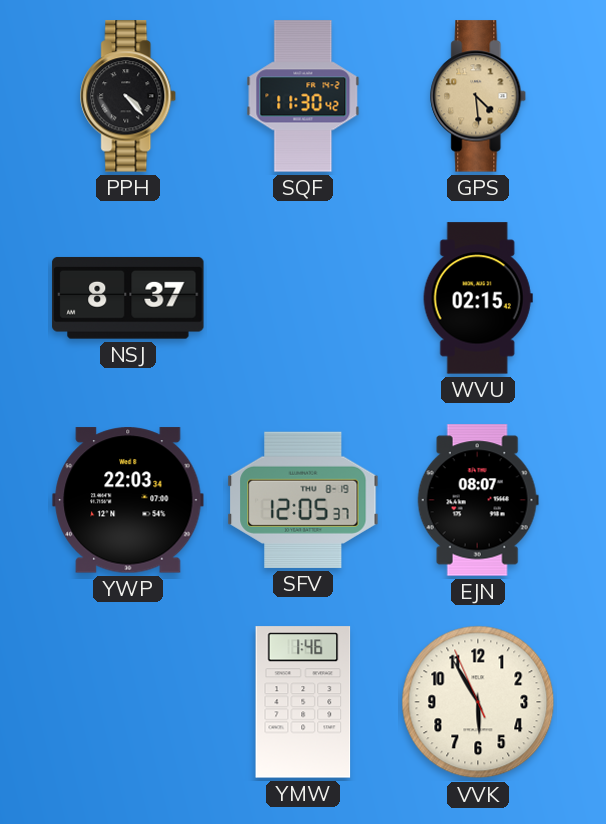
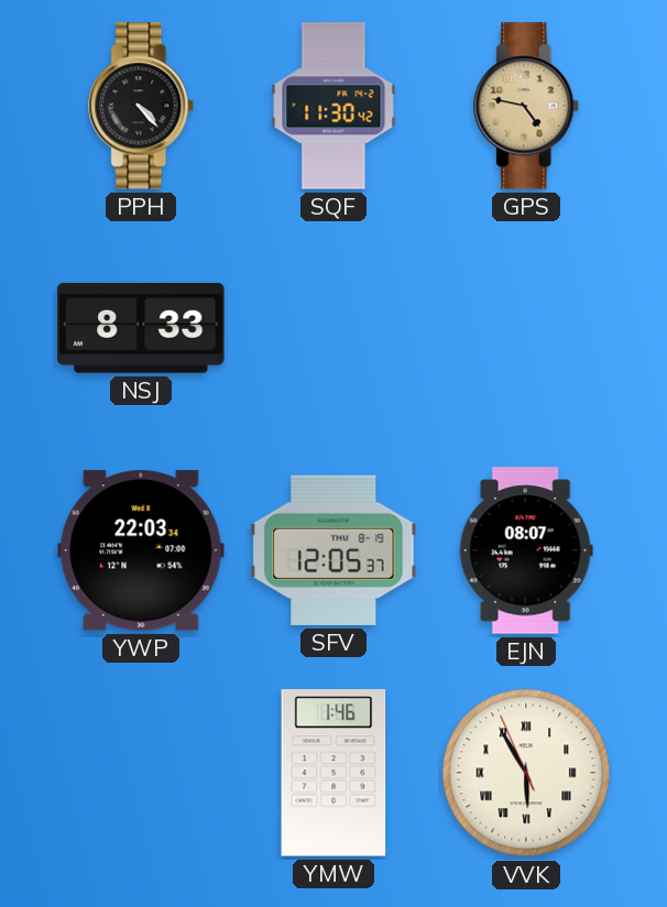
GPS: 4:29 -> 4:47
NSJ: 8:37 -> 8:33
WVU: 02:15 -> none
VVK numerals: Arabic -> Roman
